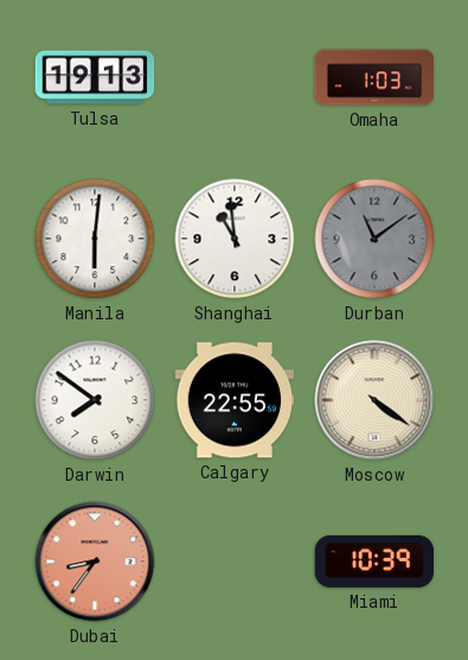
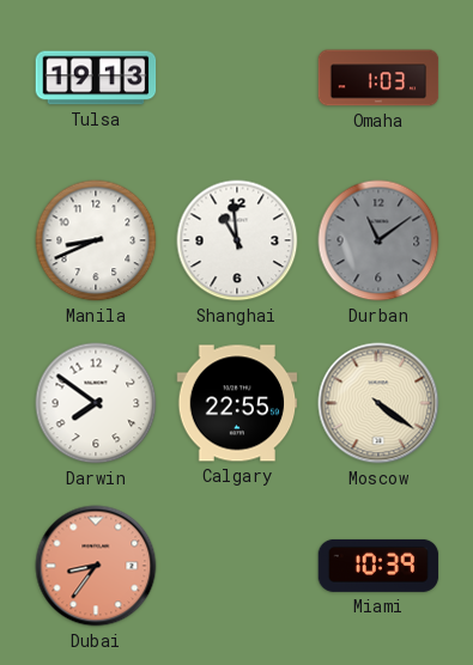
Manila: 6:01 -> 8:41
